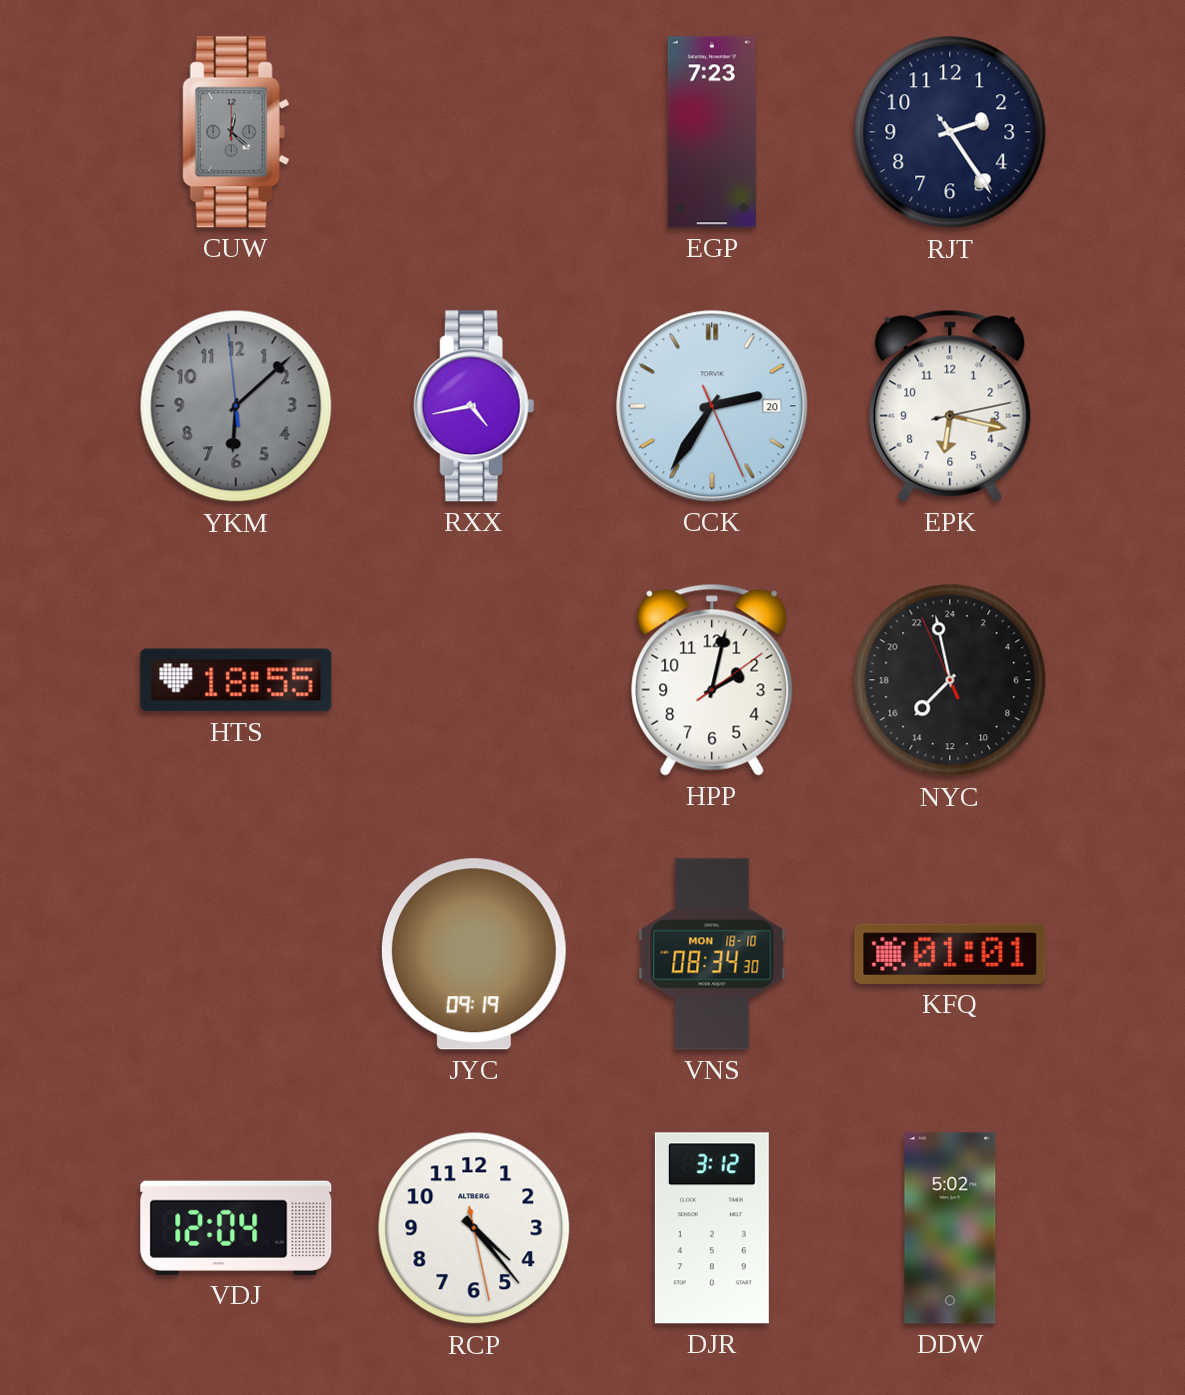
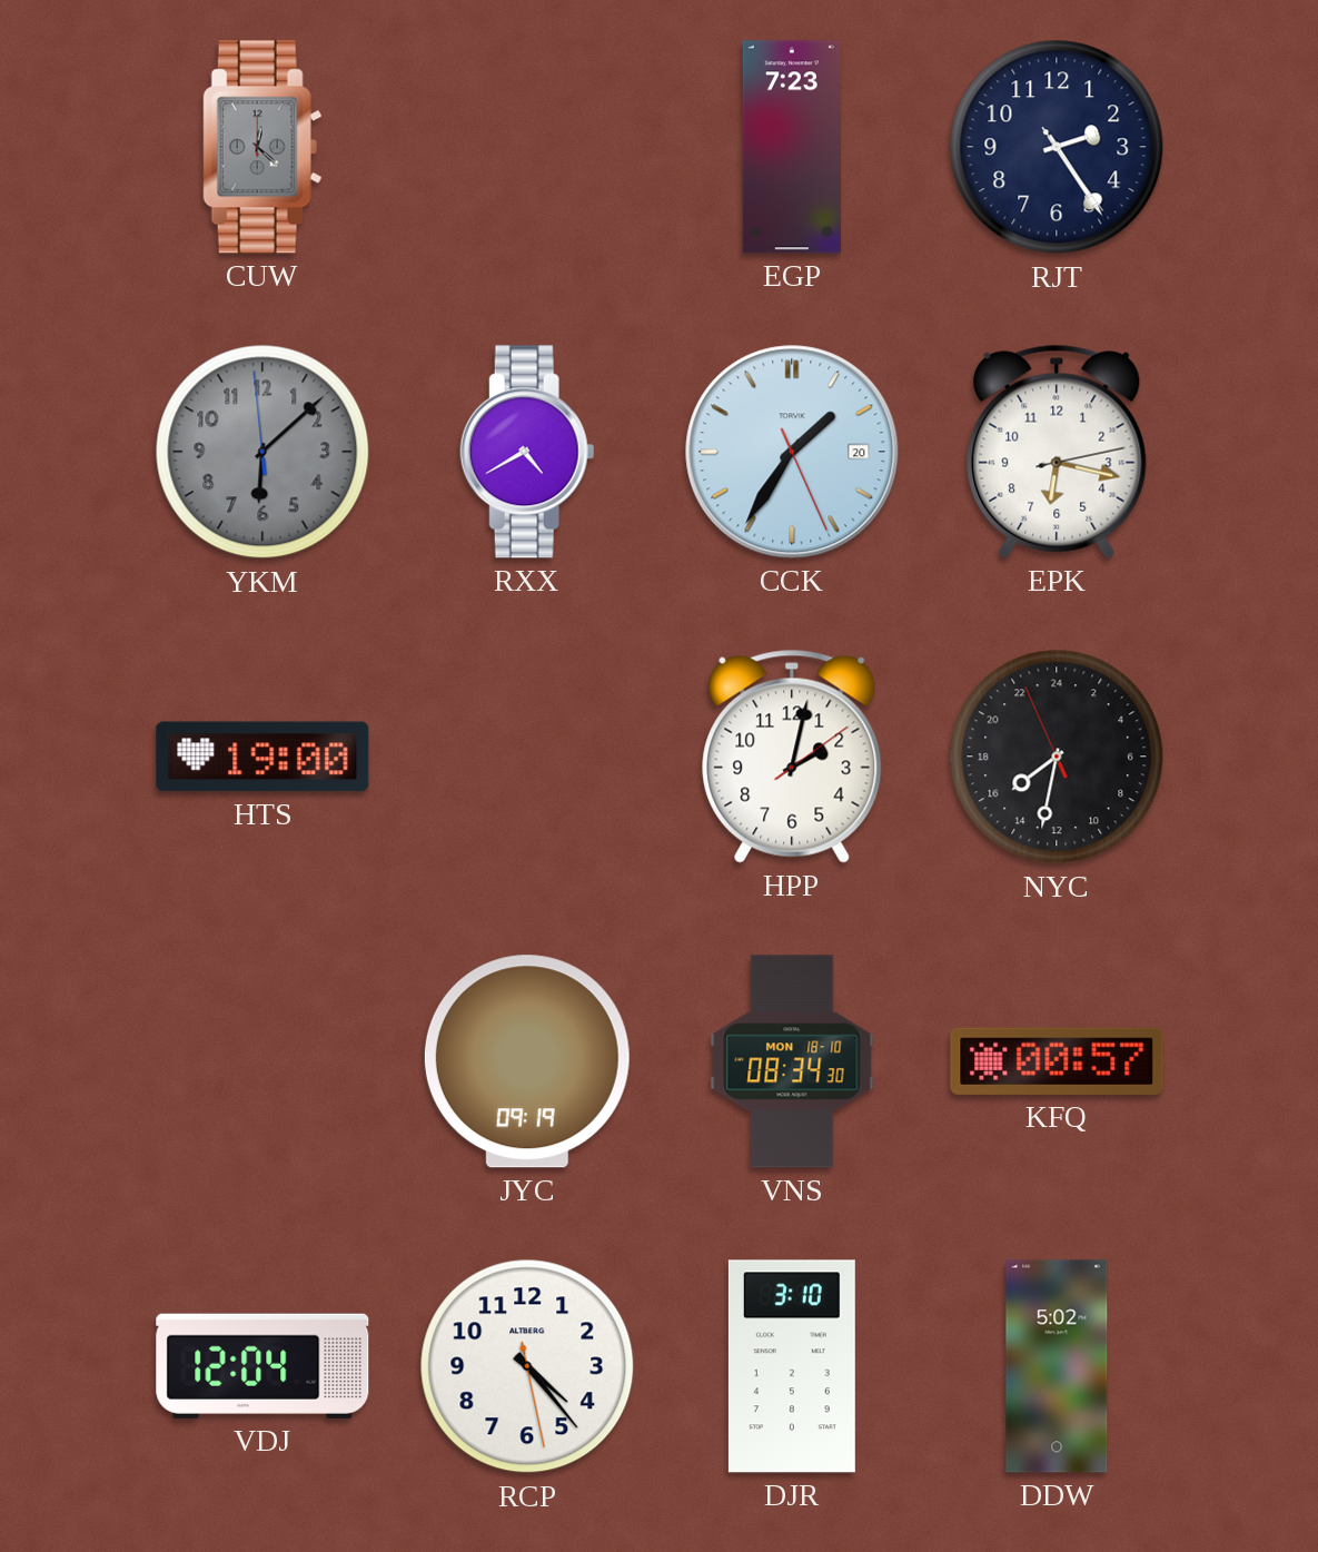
RXX: 4:43 -> 4:40
CCK: 2:35 -> 1:35
HTS: 18:55 -> 19:00
NYC: 14:57 -> 15:31
KFQ: 01:01 -> 00:57
DJR: 3:12 -> 3:10
